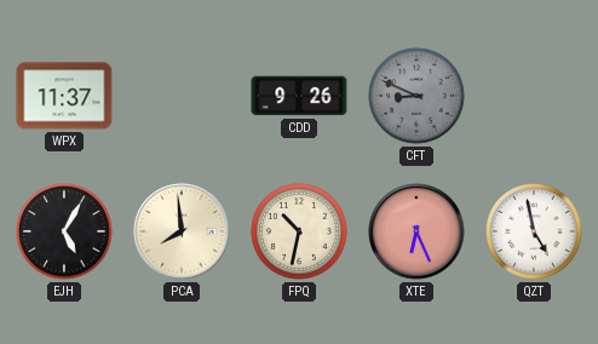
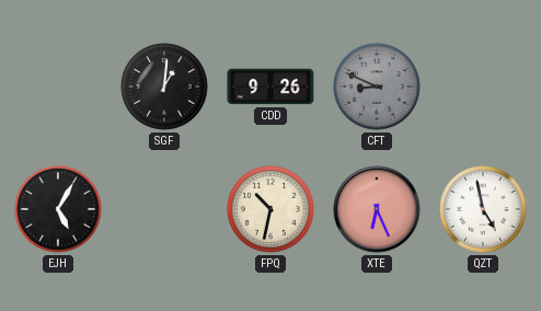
WPX: 11:37 -> none
SGF: none -> 1:01
PCA: 7:59 -> none
